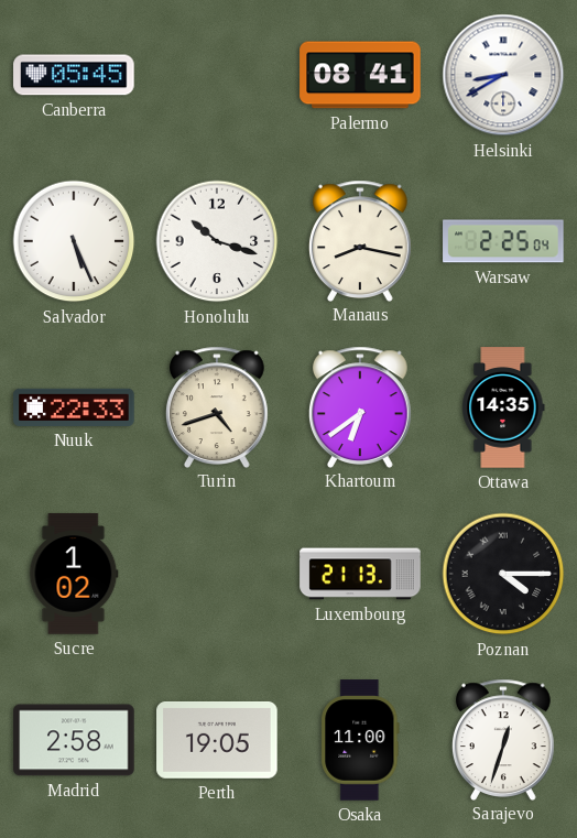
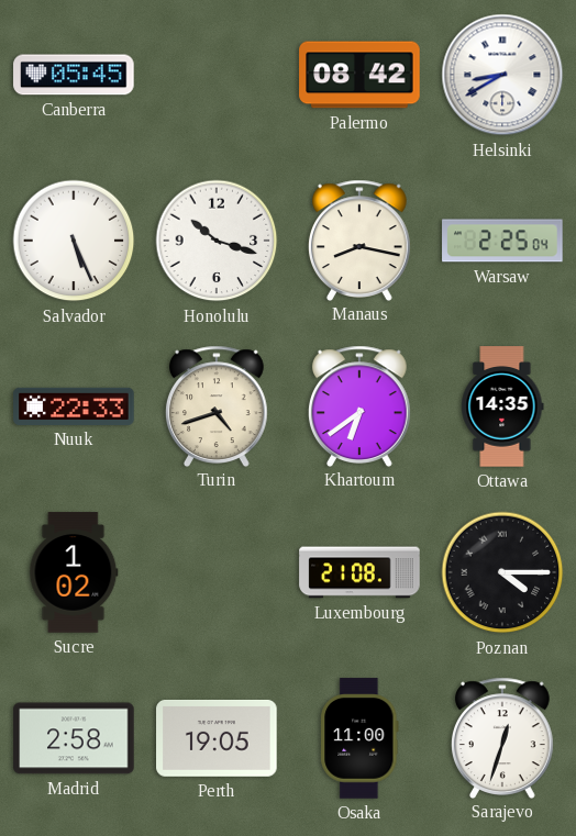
Palermo: 08:41 -> 08:42
Luxembourg: 21:13 -> 21:08
